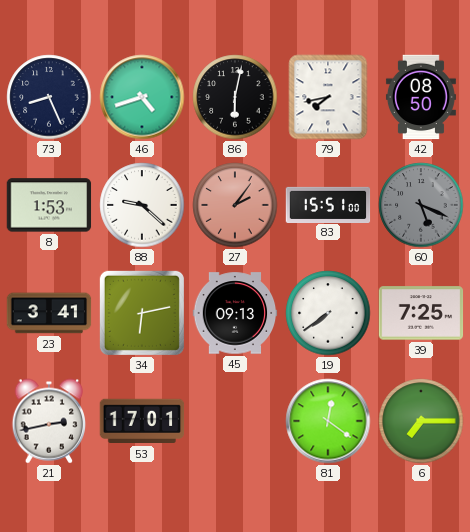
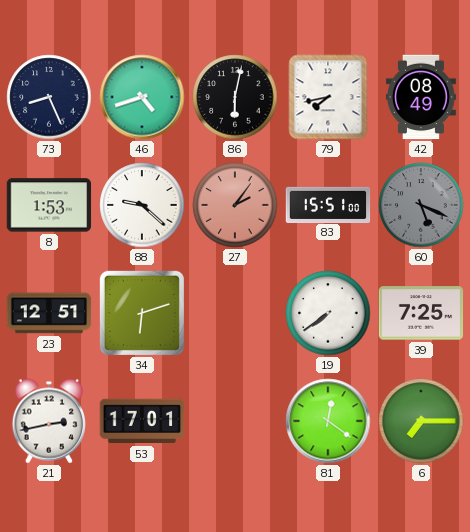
42: 08:50 -> 08:49
23: 3:41 -> 12:51
34: 6:13 -> 6:12
45: 09:13 -> none
